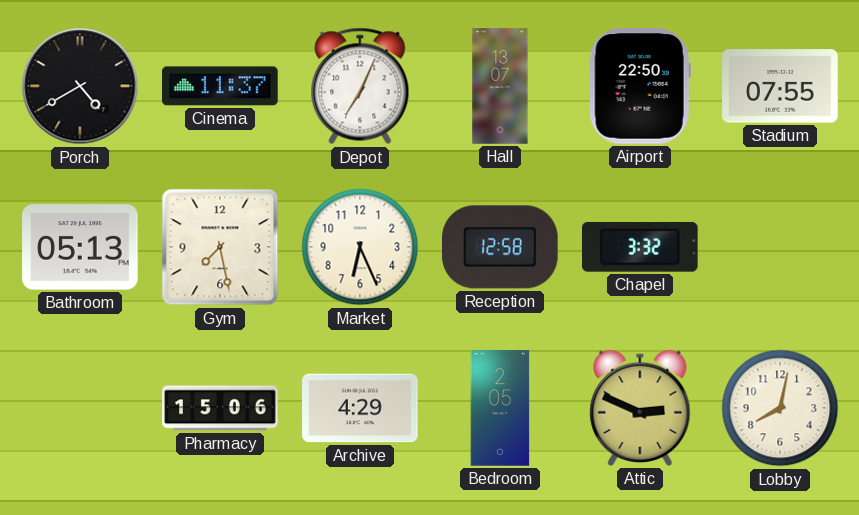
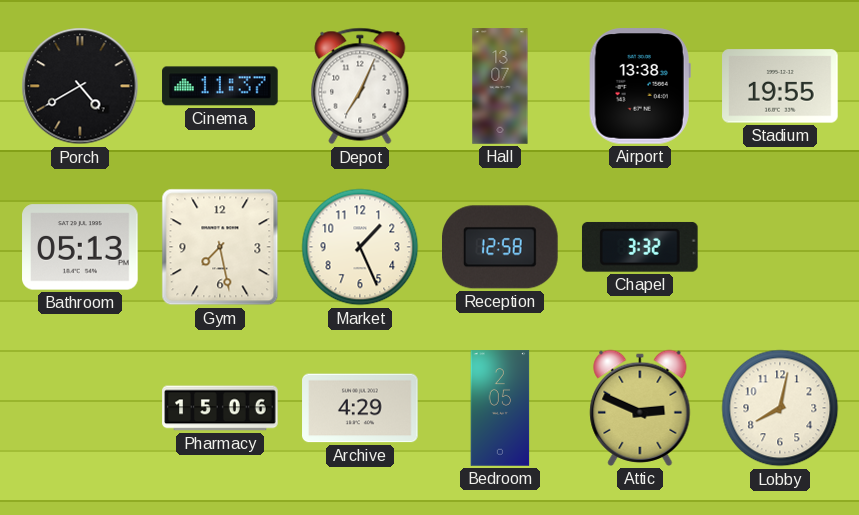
Airport: 22:50 -> 13:38
Stadium: 07:55 -> 19:55
Market: 6:26 -> 1:26
